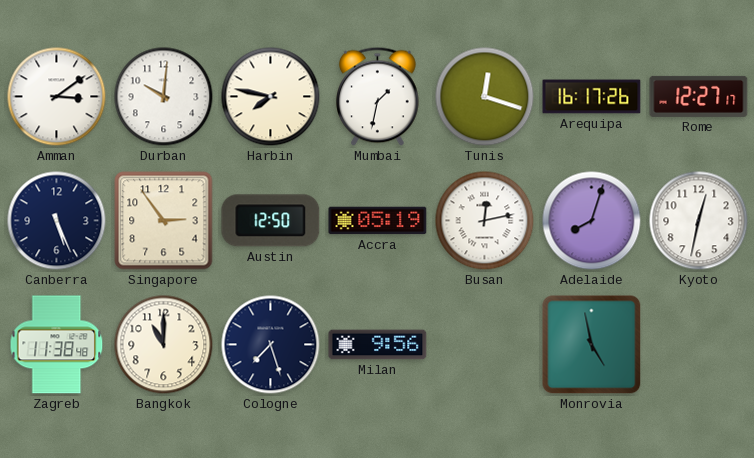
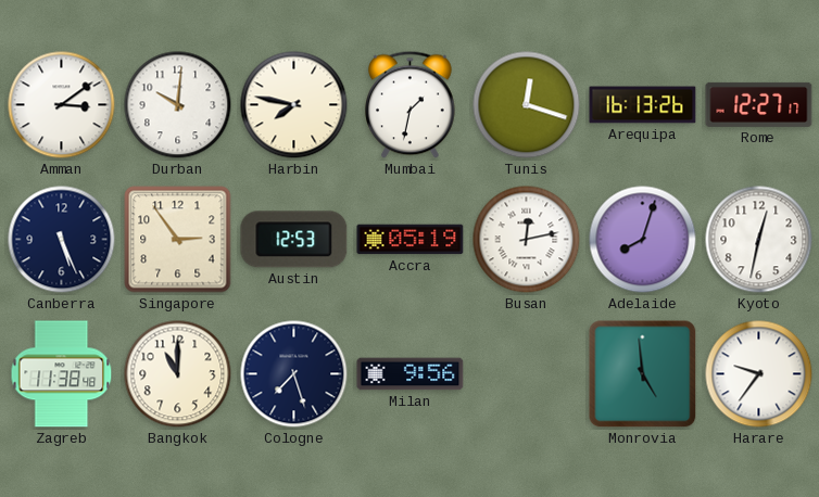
Arequipa: 16:17 -> 16:13
Austin: 12:50 -> 12:53
Monrovia: 4:58 -> 4:59
Harare: none -> 9:36
